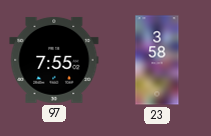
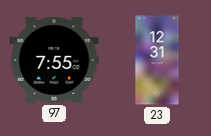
23: 3:58 -> 12:31
